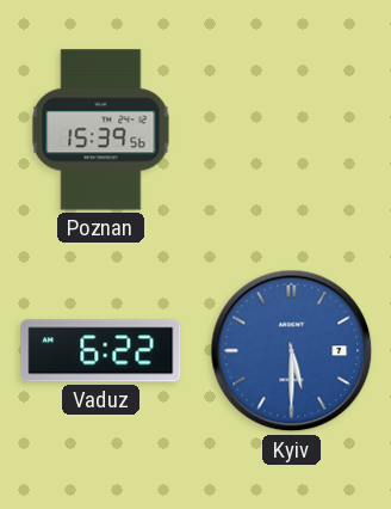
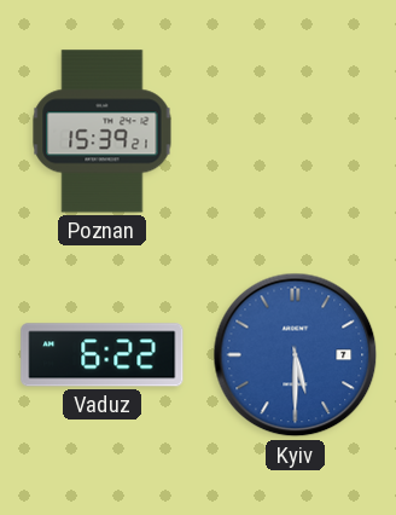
Poznan: 15:39:56 -> 15:39:21
